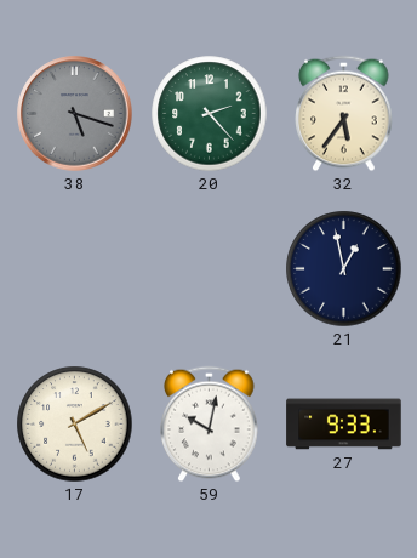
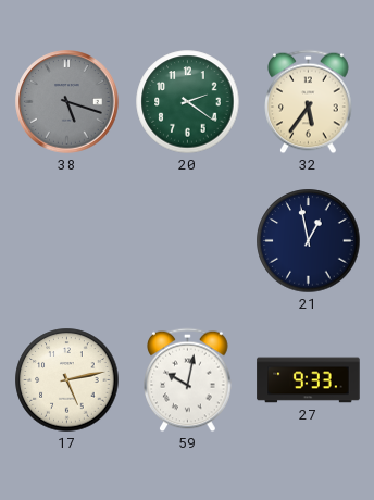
20: 2:23 -> 2:21
17: 5:10 -> 5:13
